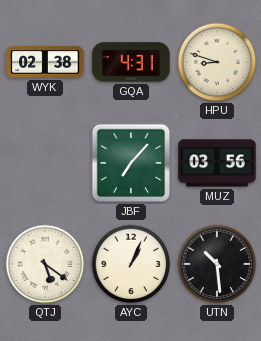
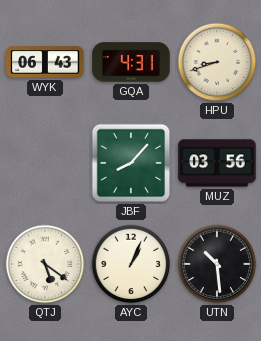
WYK: 02:38 -> 06:43
HPU: 8:48 -> 8:42
JBF: 7:07 -> 8:07
